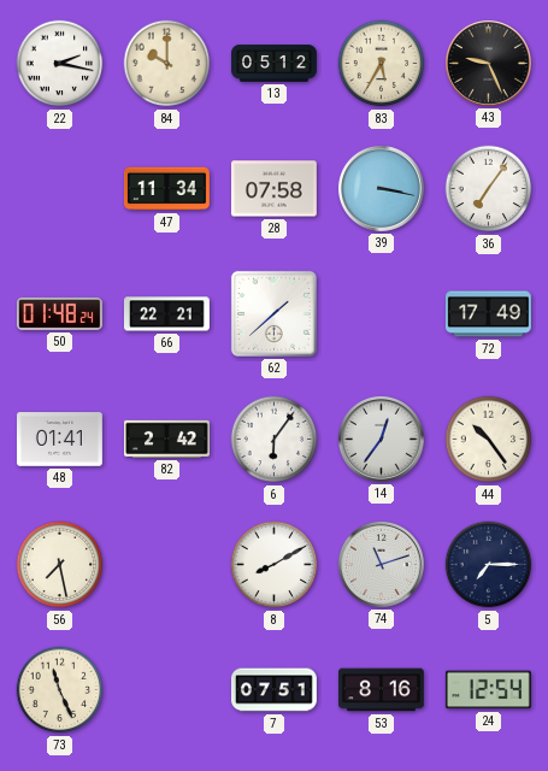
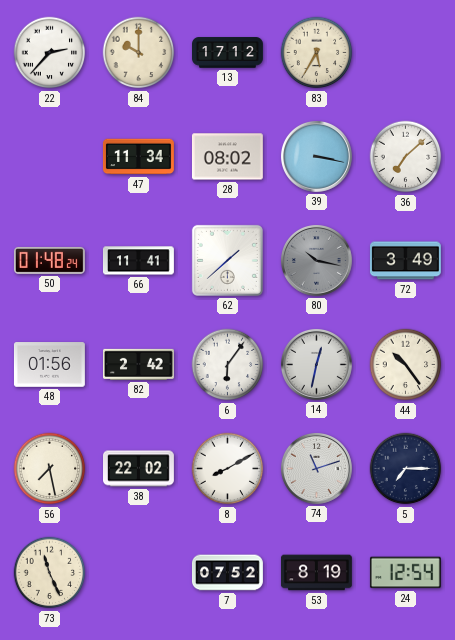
22: 2:17 -> 2:37
13: 05:12 -> 17:12
43: 9:26 -> none
28: 07:58 -> 08:02
36: 7:06 -> 7:08
66: 22:21 -> 11:41
80: none -> 10:17
72: 17:49 -> 3:49
48: 01:41 -> 01:56
14: 12:36 -> 12:32
38: none -> 22:02
7: 07:51 -> 07:52
53: 8:16 -> 8:19
